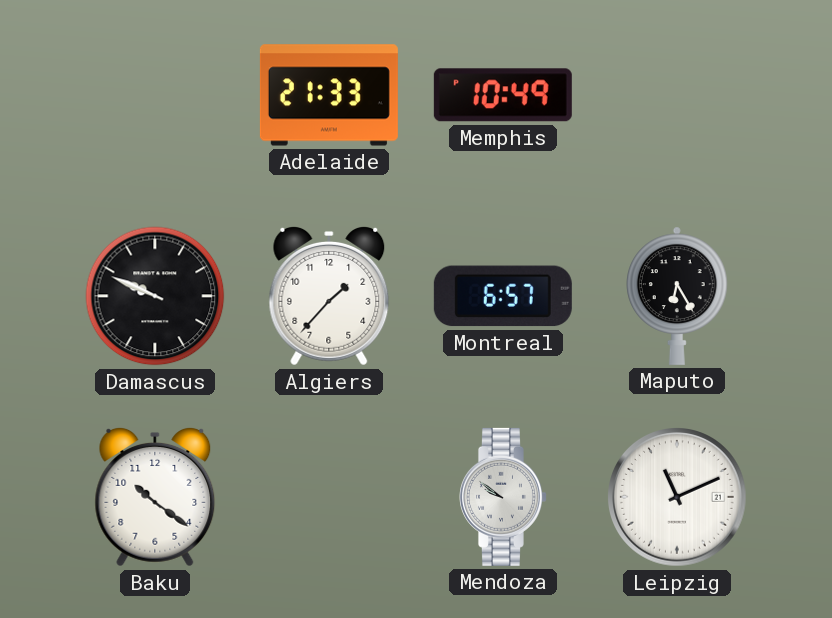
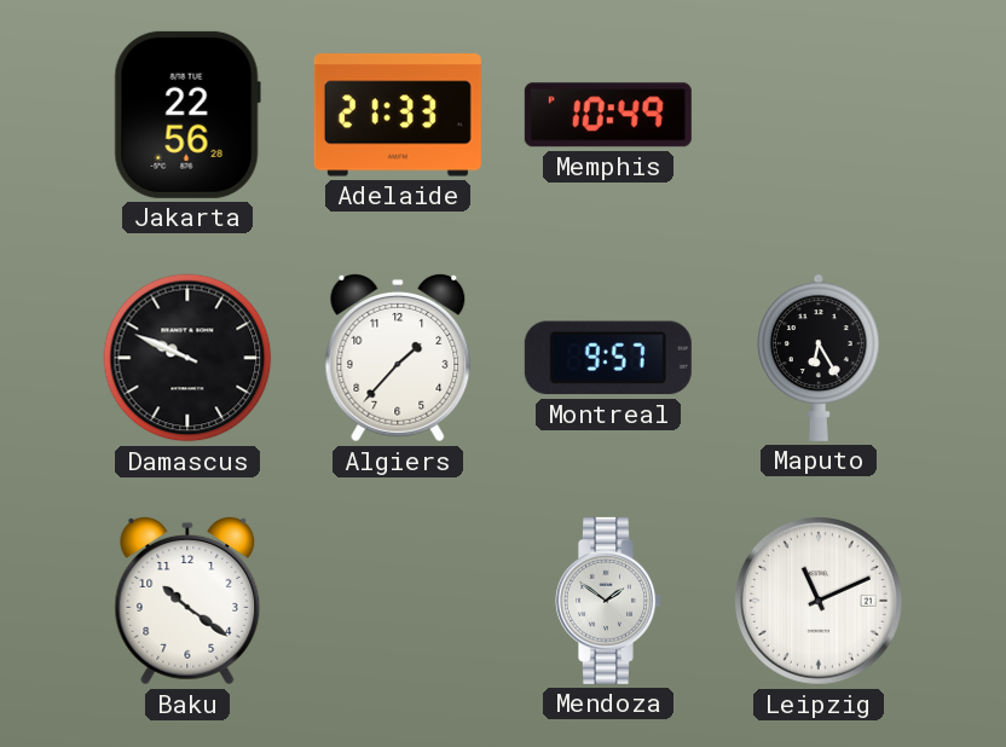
Jakarta: none -> 22:56
Montreal: 6:57 -> 9:57
Mendoza: 9:51 -> 1:51
